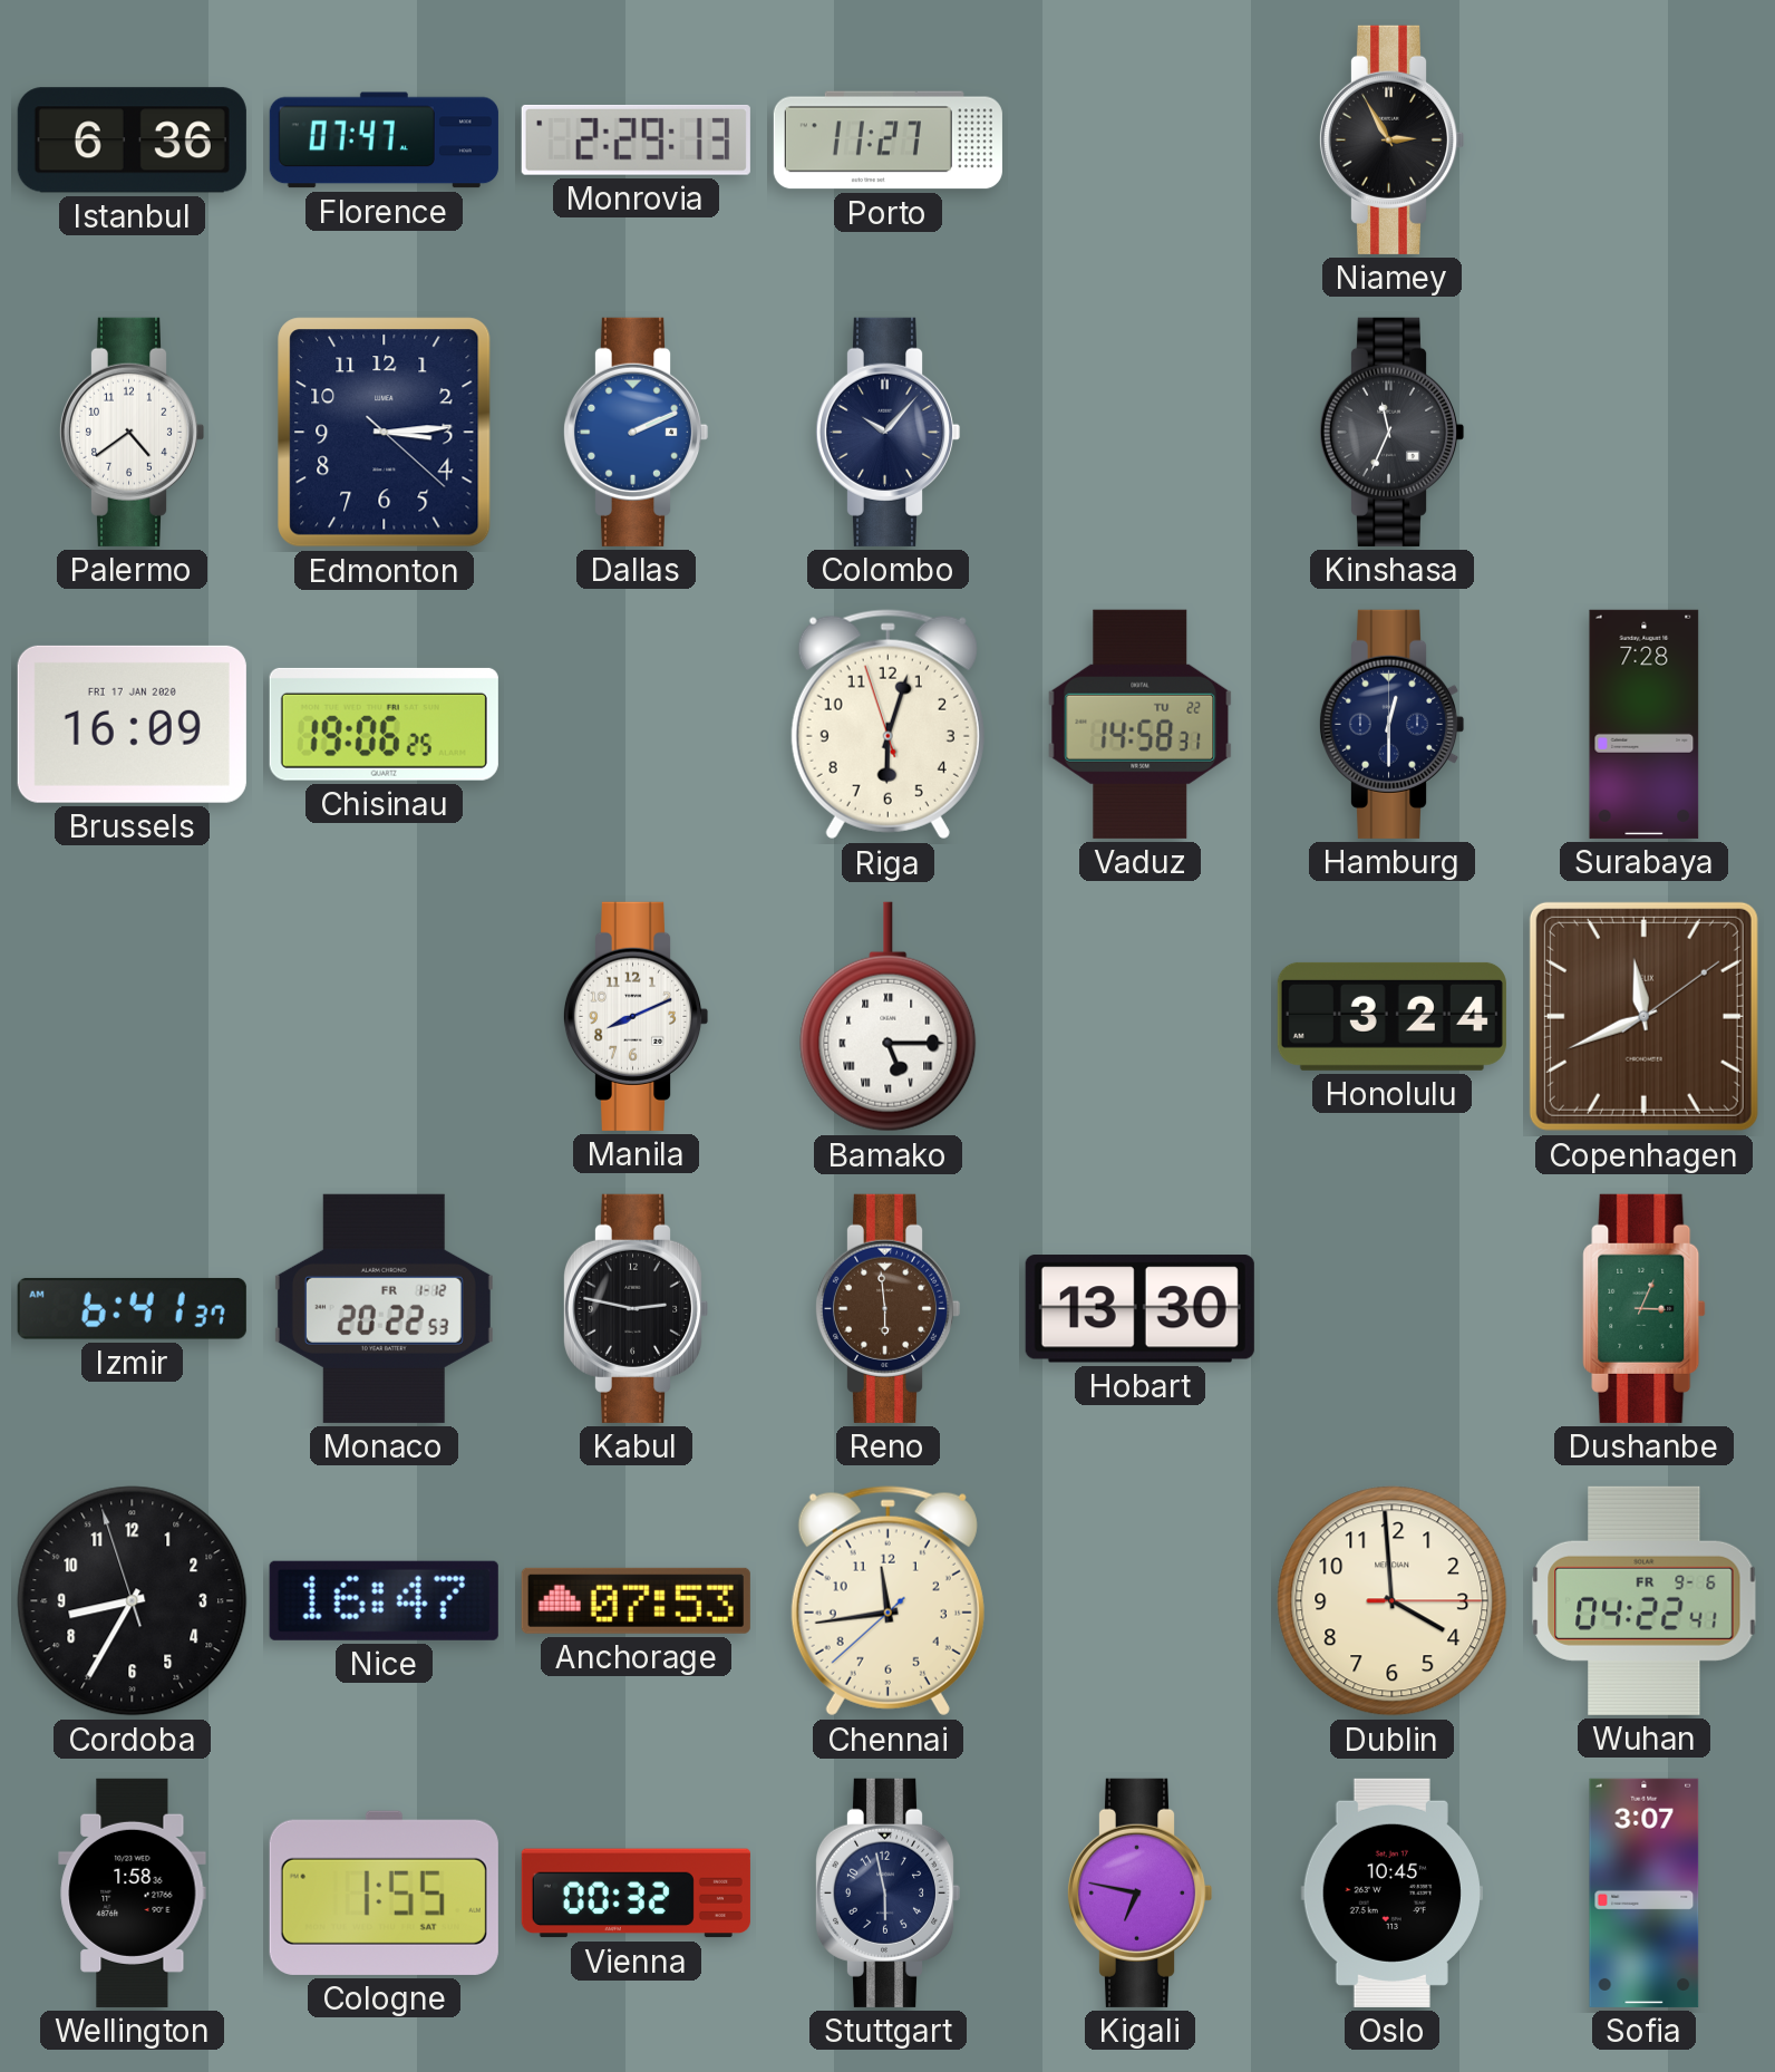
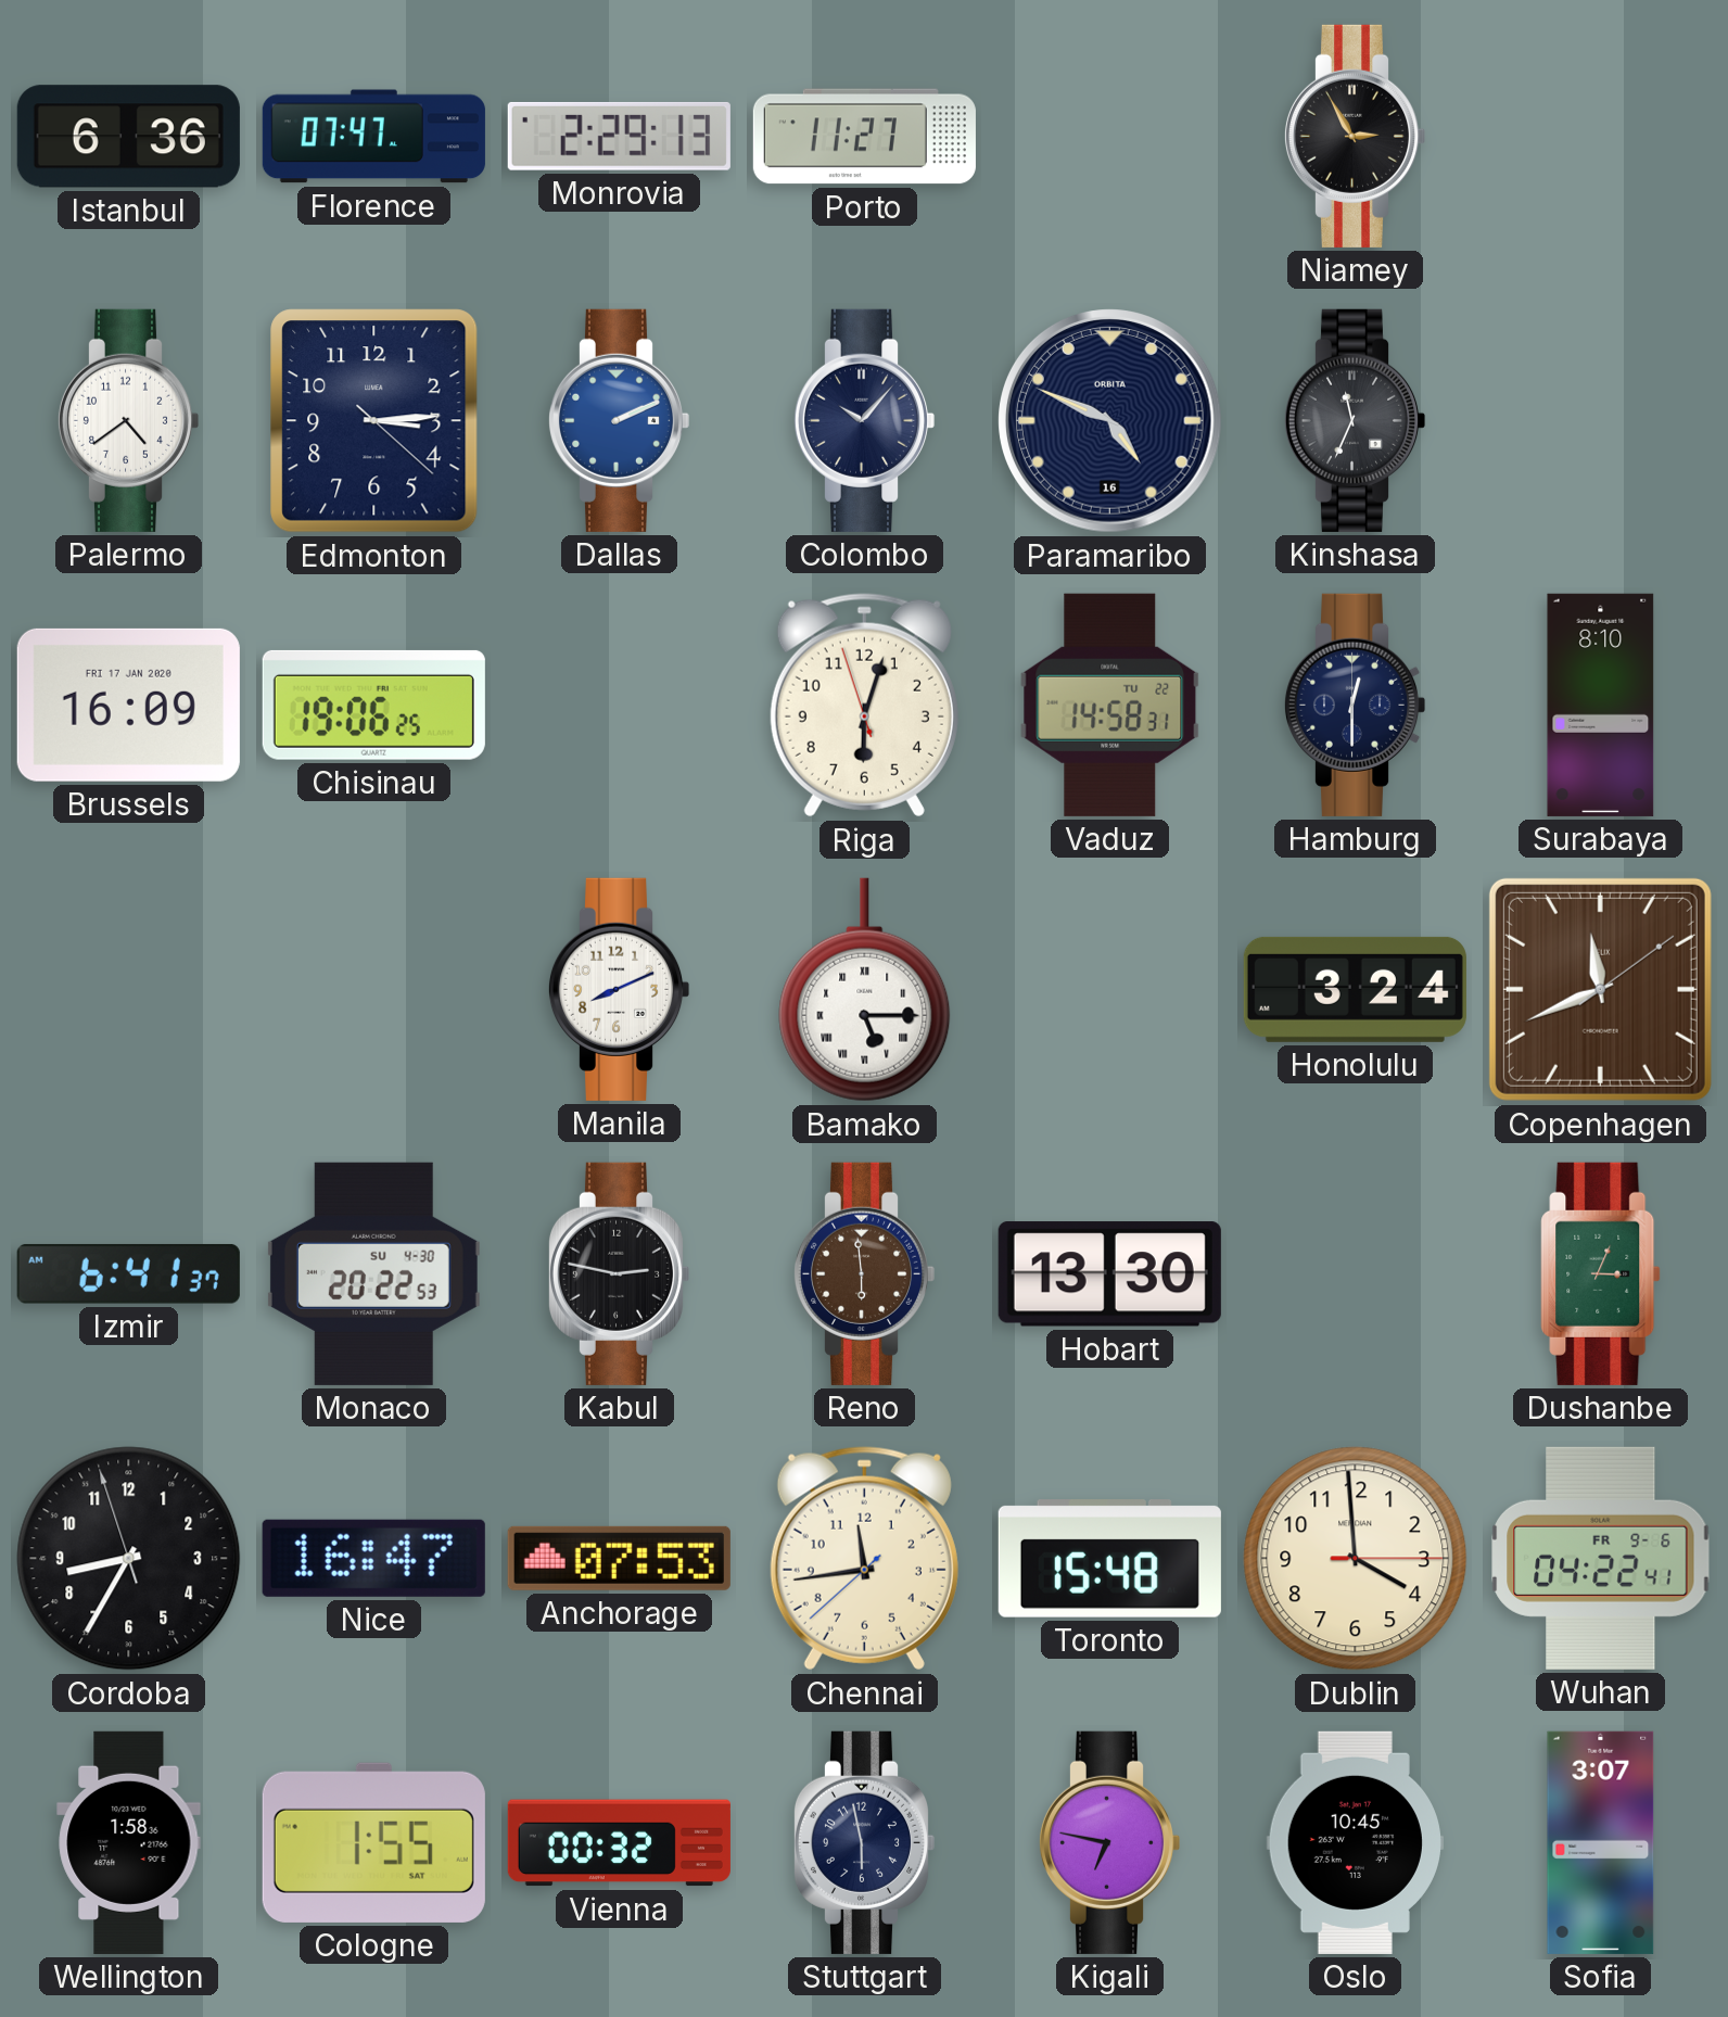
Paramaribo: none -> 4:49
Surabaya: 7:28 -> 8:10
Monaco date: FR 1-12 -> SU 4-30
Toronto: none -> 15:48
